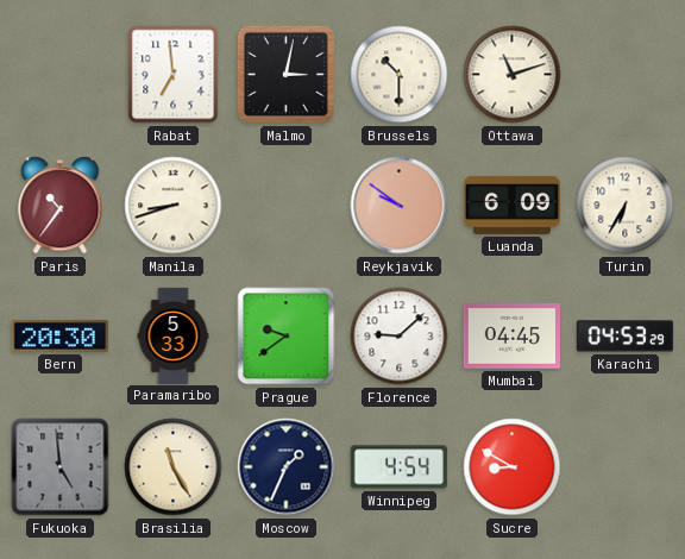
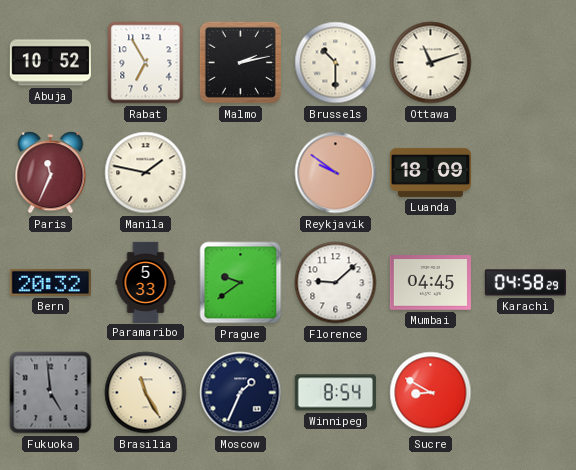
Abuja: none -> 10:52
Rabat: 6:59 -> 6:55
Malmo: 3:02 -> 2:13
Paris: 10:36 -> 11:34
Manila: 8:42 -> 1:47
Luanda: 6:09 -> 18:09
Turin: 6:35 -> none
Bern: 20:30 -> 20:32
Karachi: 04:53 -> 04:58
Winnipeg: 4:54 -> 8:54
